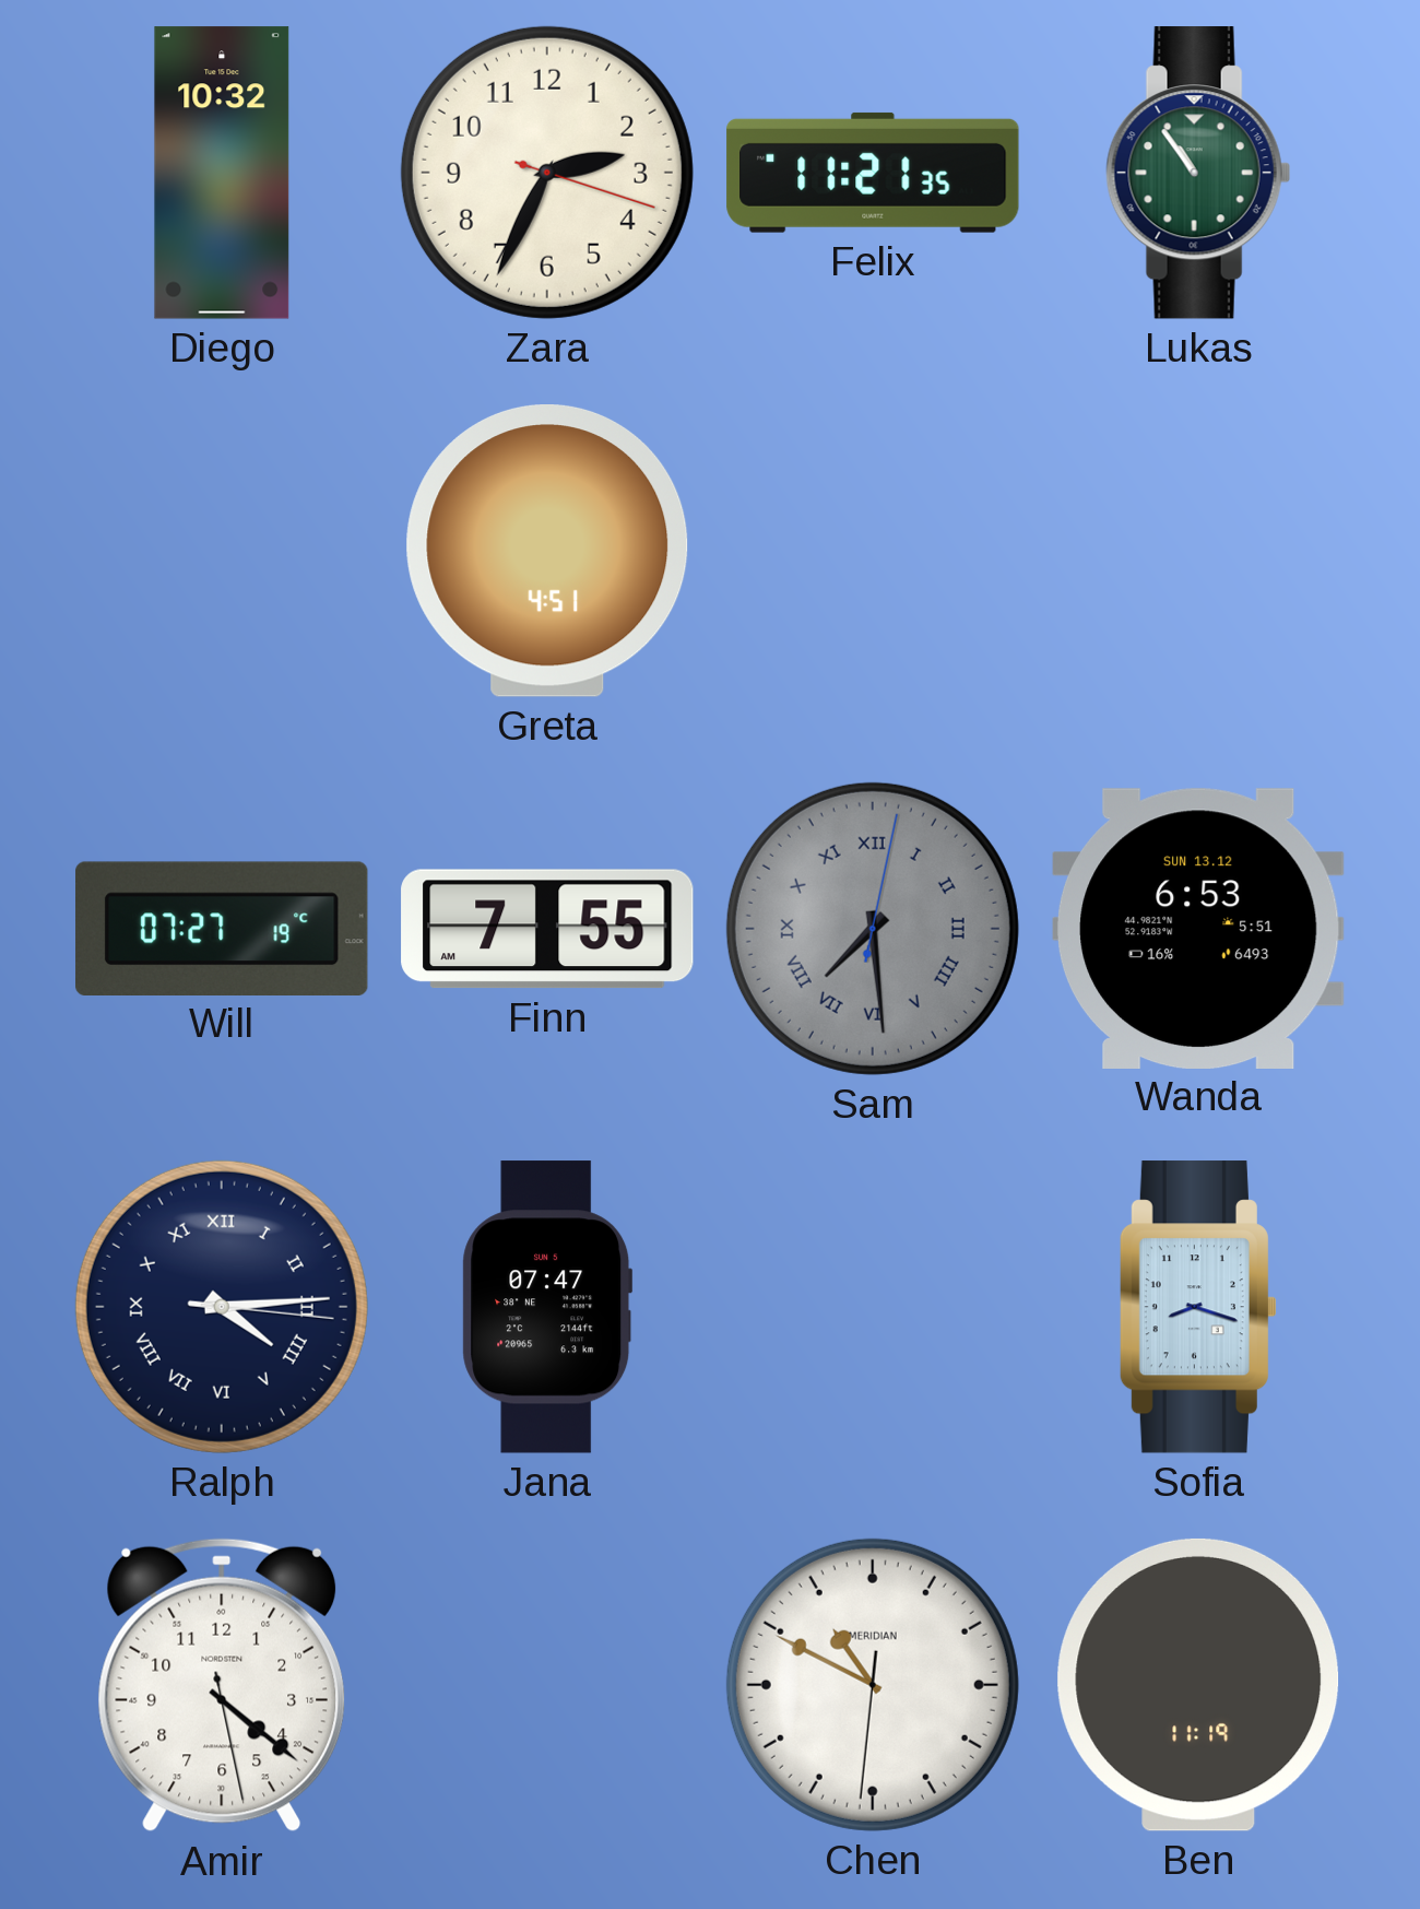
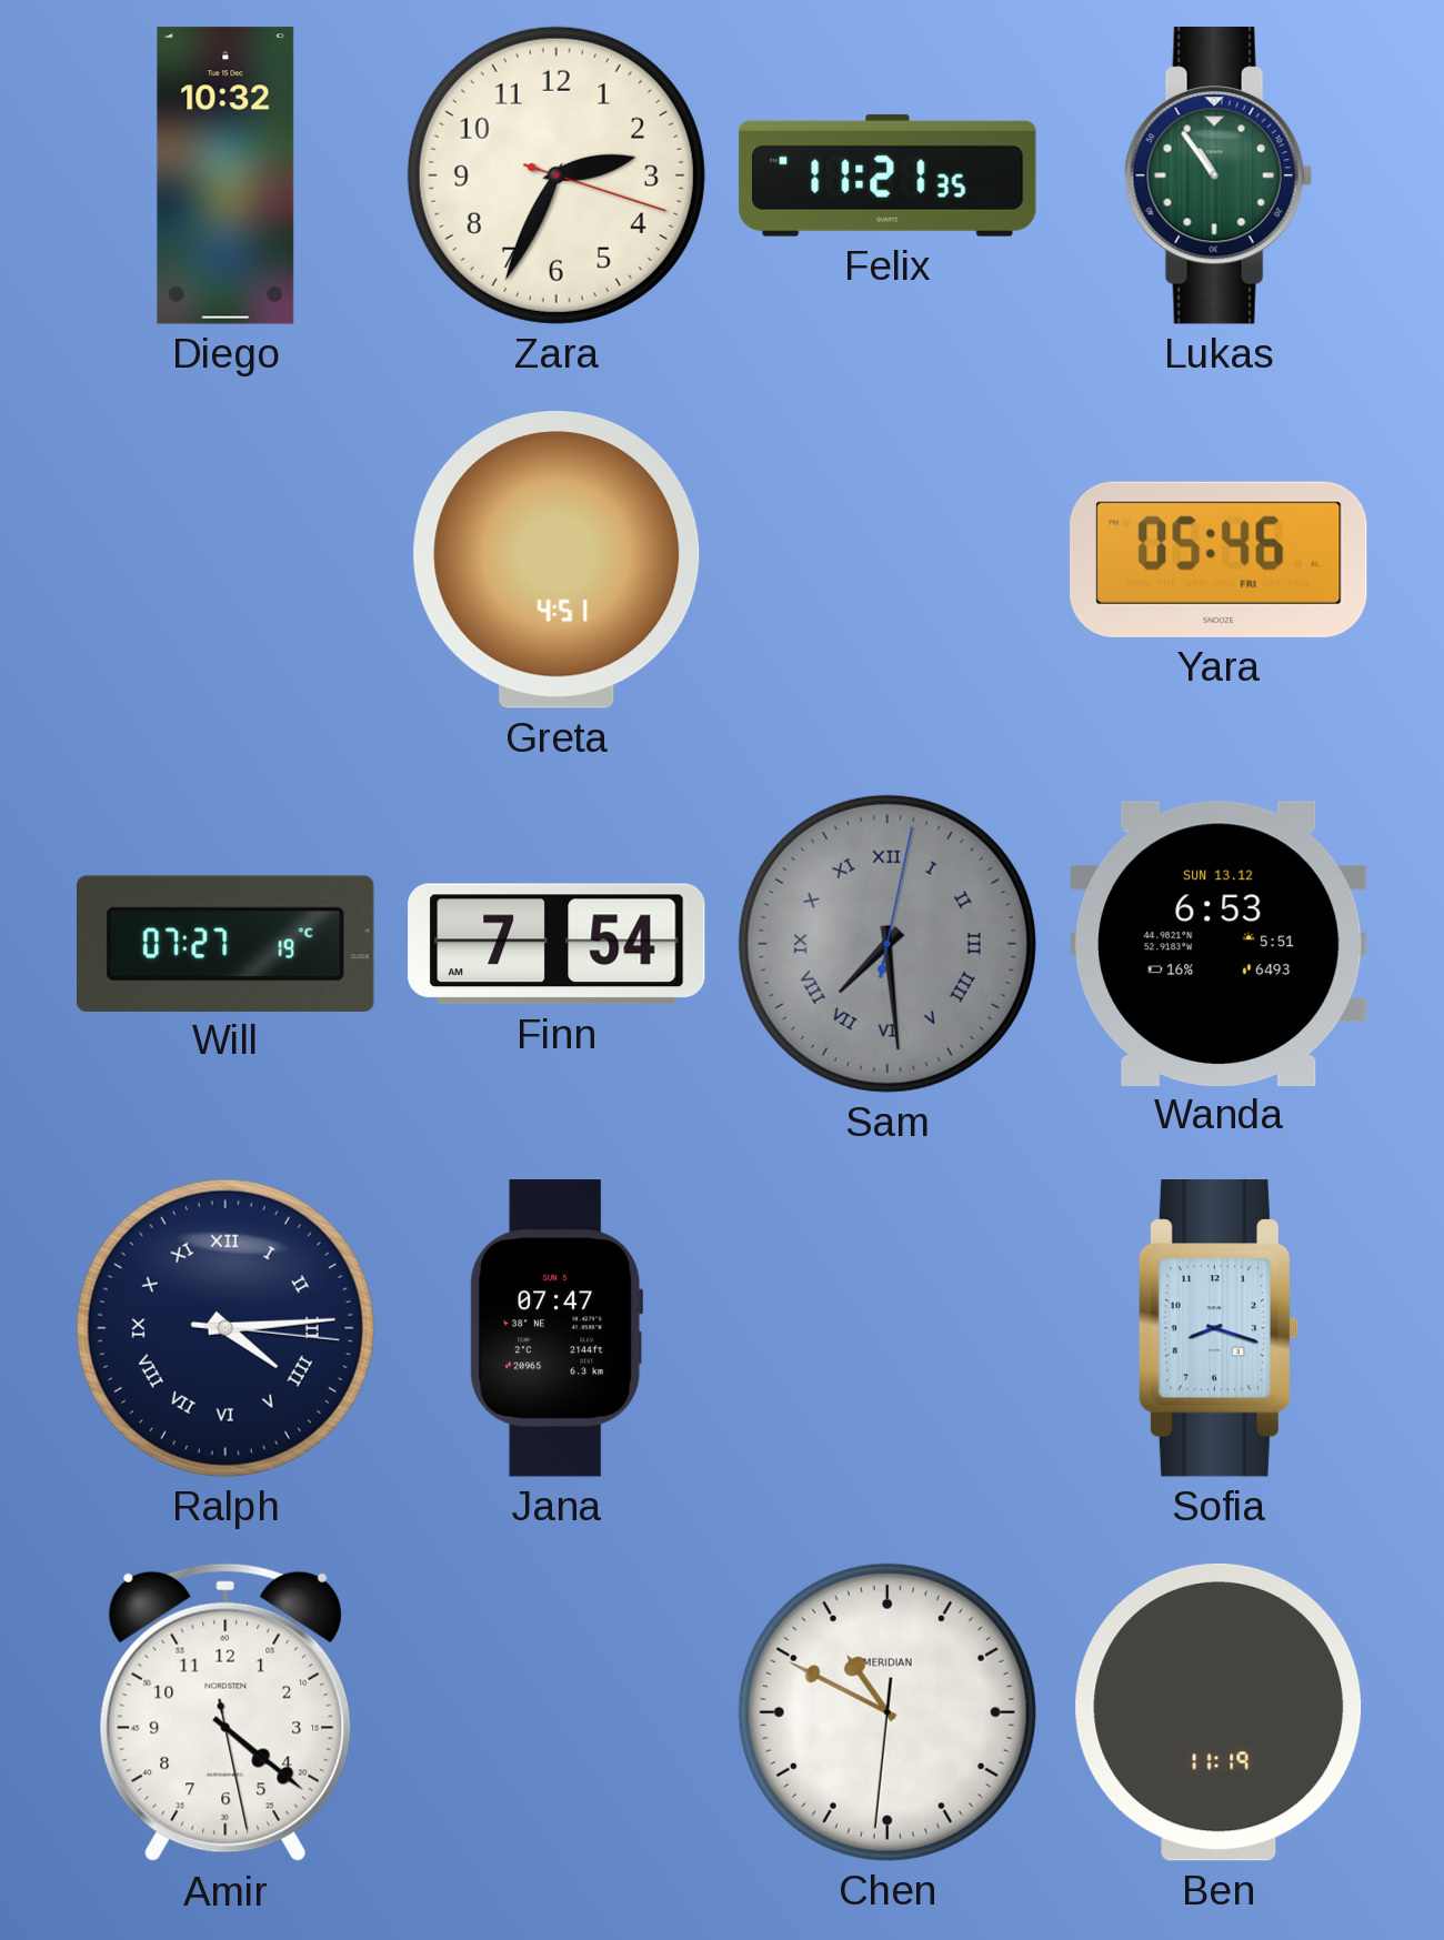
Yara: none -> 05:46
Finn: 7:55 -> 7:54
